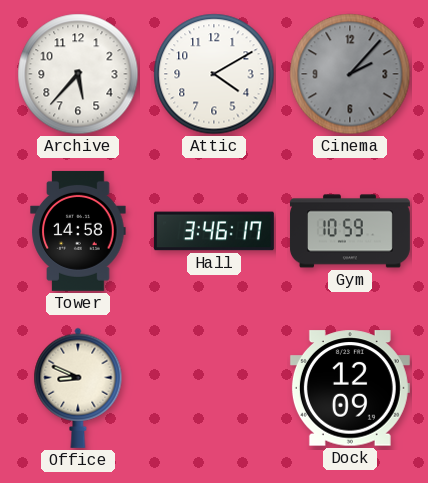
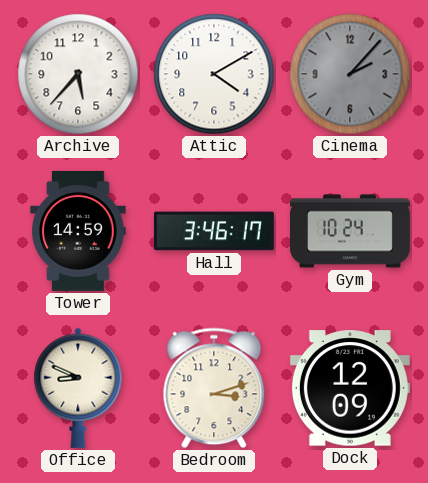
Tower: 14:58 -> 14:59
Gym: 10:59 -> 10:24
Bedroom: none -> 3:12
